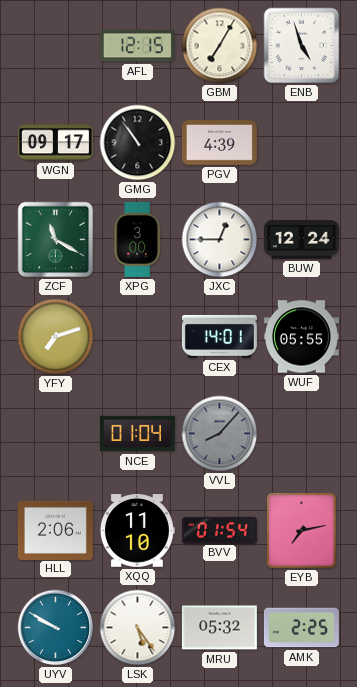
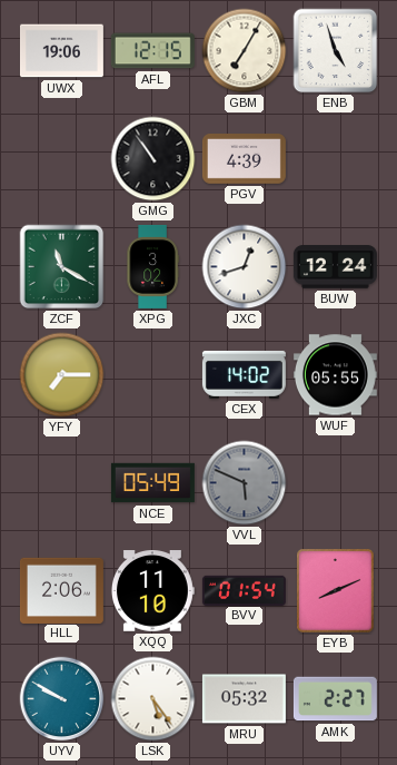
UWX: none -> 19:06
WGN: 09:17 -> none
XPG: 3:00 -> 3:02
JXC: 12:45 -> 12:42
YFY: 7:12 -> 7:15
CEX: 14:01 -> 14:02
NCE: 01:04 -> 05:49
VVL: 8:07 -> 5:49
EYB: 7:13 -> 8:11
AMK: 2:25 -> 2:27
